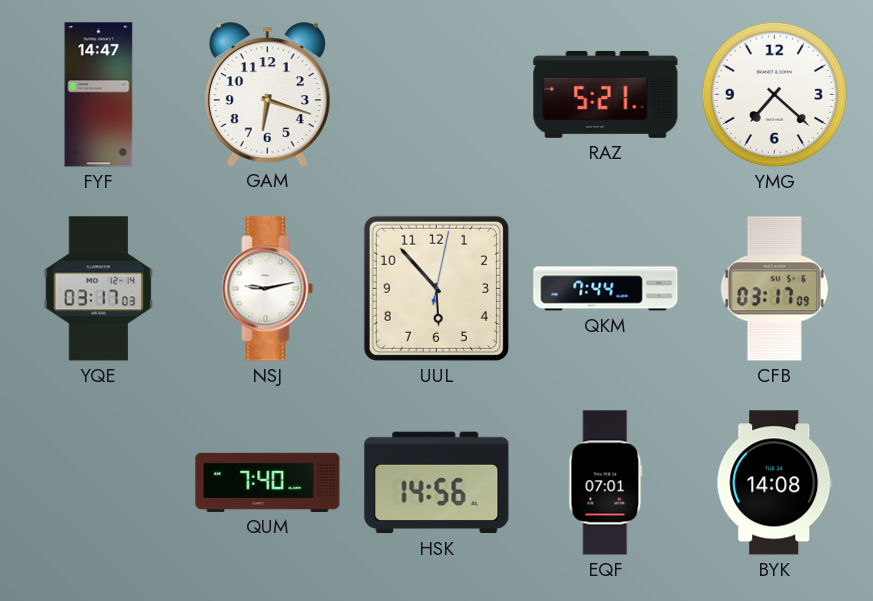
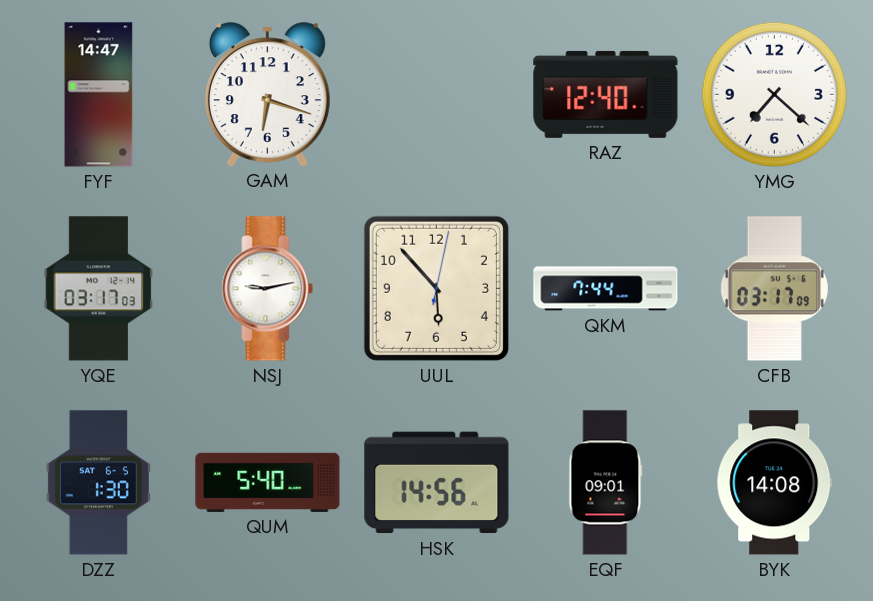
RAZ: 5:21 -> 12:40
DZZ: none -> 1:30
QUM: 7:40 -> 5:40
EQF: 07:01 -> 09:01
